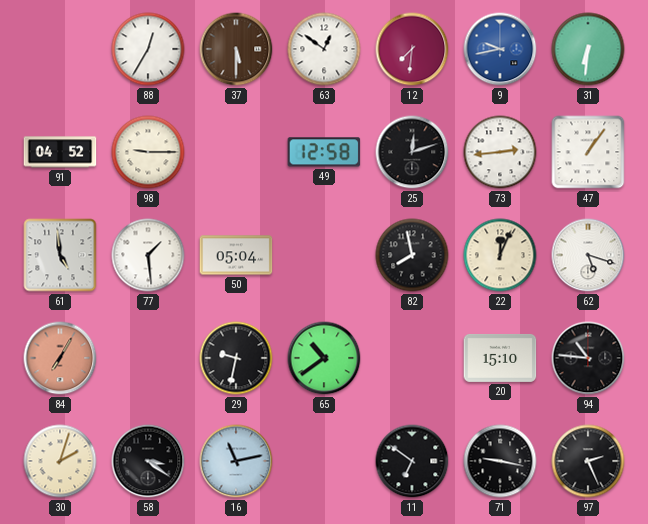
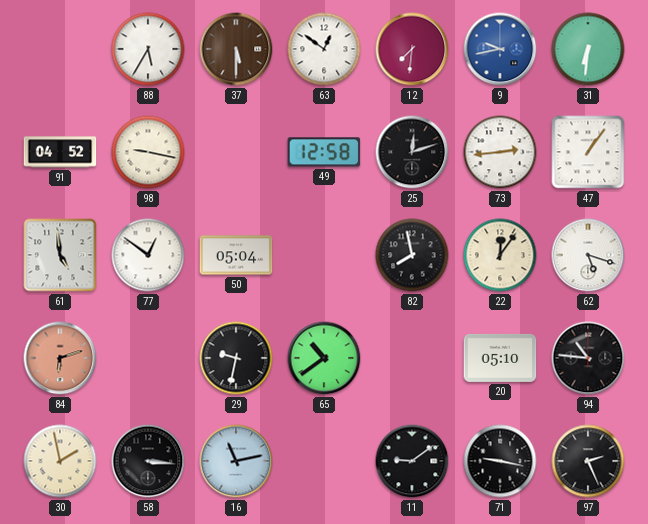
88: 12:35 -> 5:35
98: 9:15 -> 9:17
77: 1:29 -> 12:51
22: 12:04 -> 12:06
84: 7:05 -> 6:12
20: 15:10 -> 05:10
30: 2:03 -> 1:58
58: 3:21 -> 3:16
11: 6:51 -> 9:09
